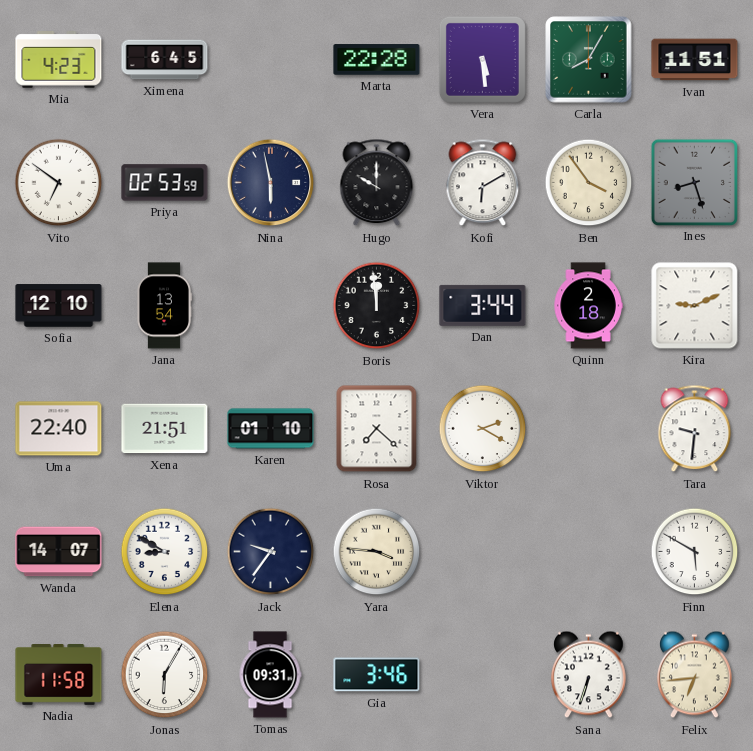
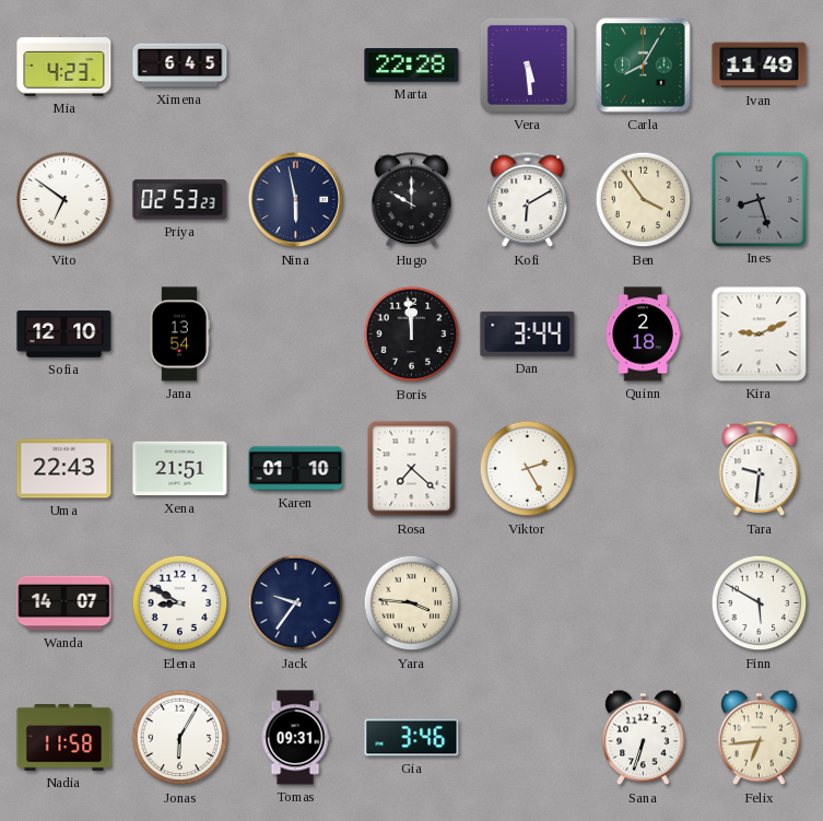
Ivan: 11:51 -> 11:49
Priya: 02:53:59 -> 02:53:23
Uma: 22:40 -> 22:43
Viktor: 2:20 -> 2:25
